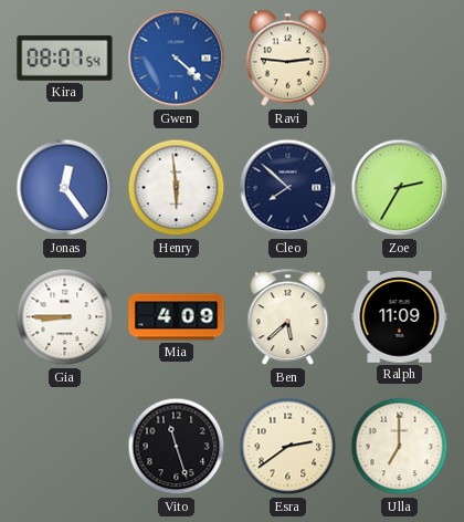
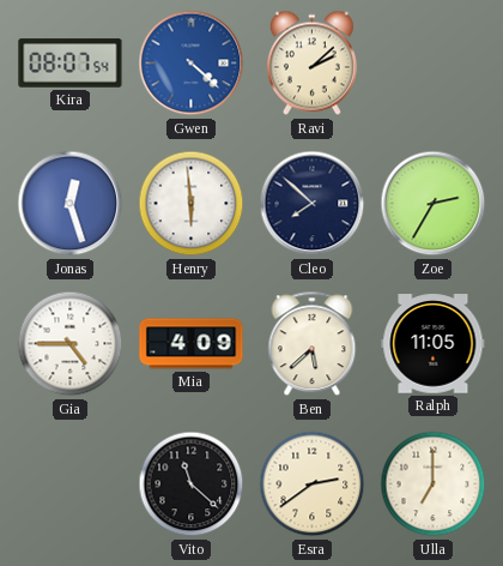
Ravi: 2:46 -> 2:08
Jonas: 12:24 -> 12:27
Gia: 8:45 -> 4:45
Ralph: 11:09 -> 11:05
Vito: 11:27 -> 11:22
